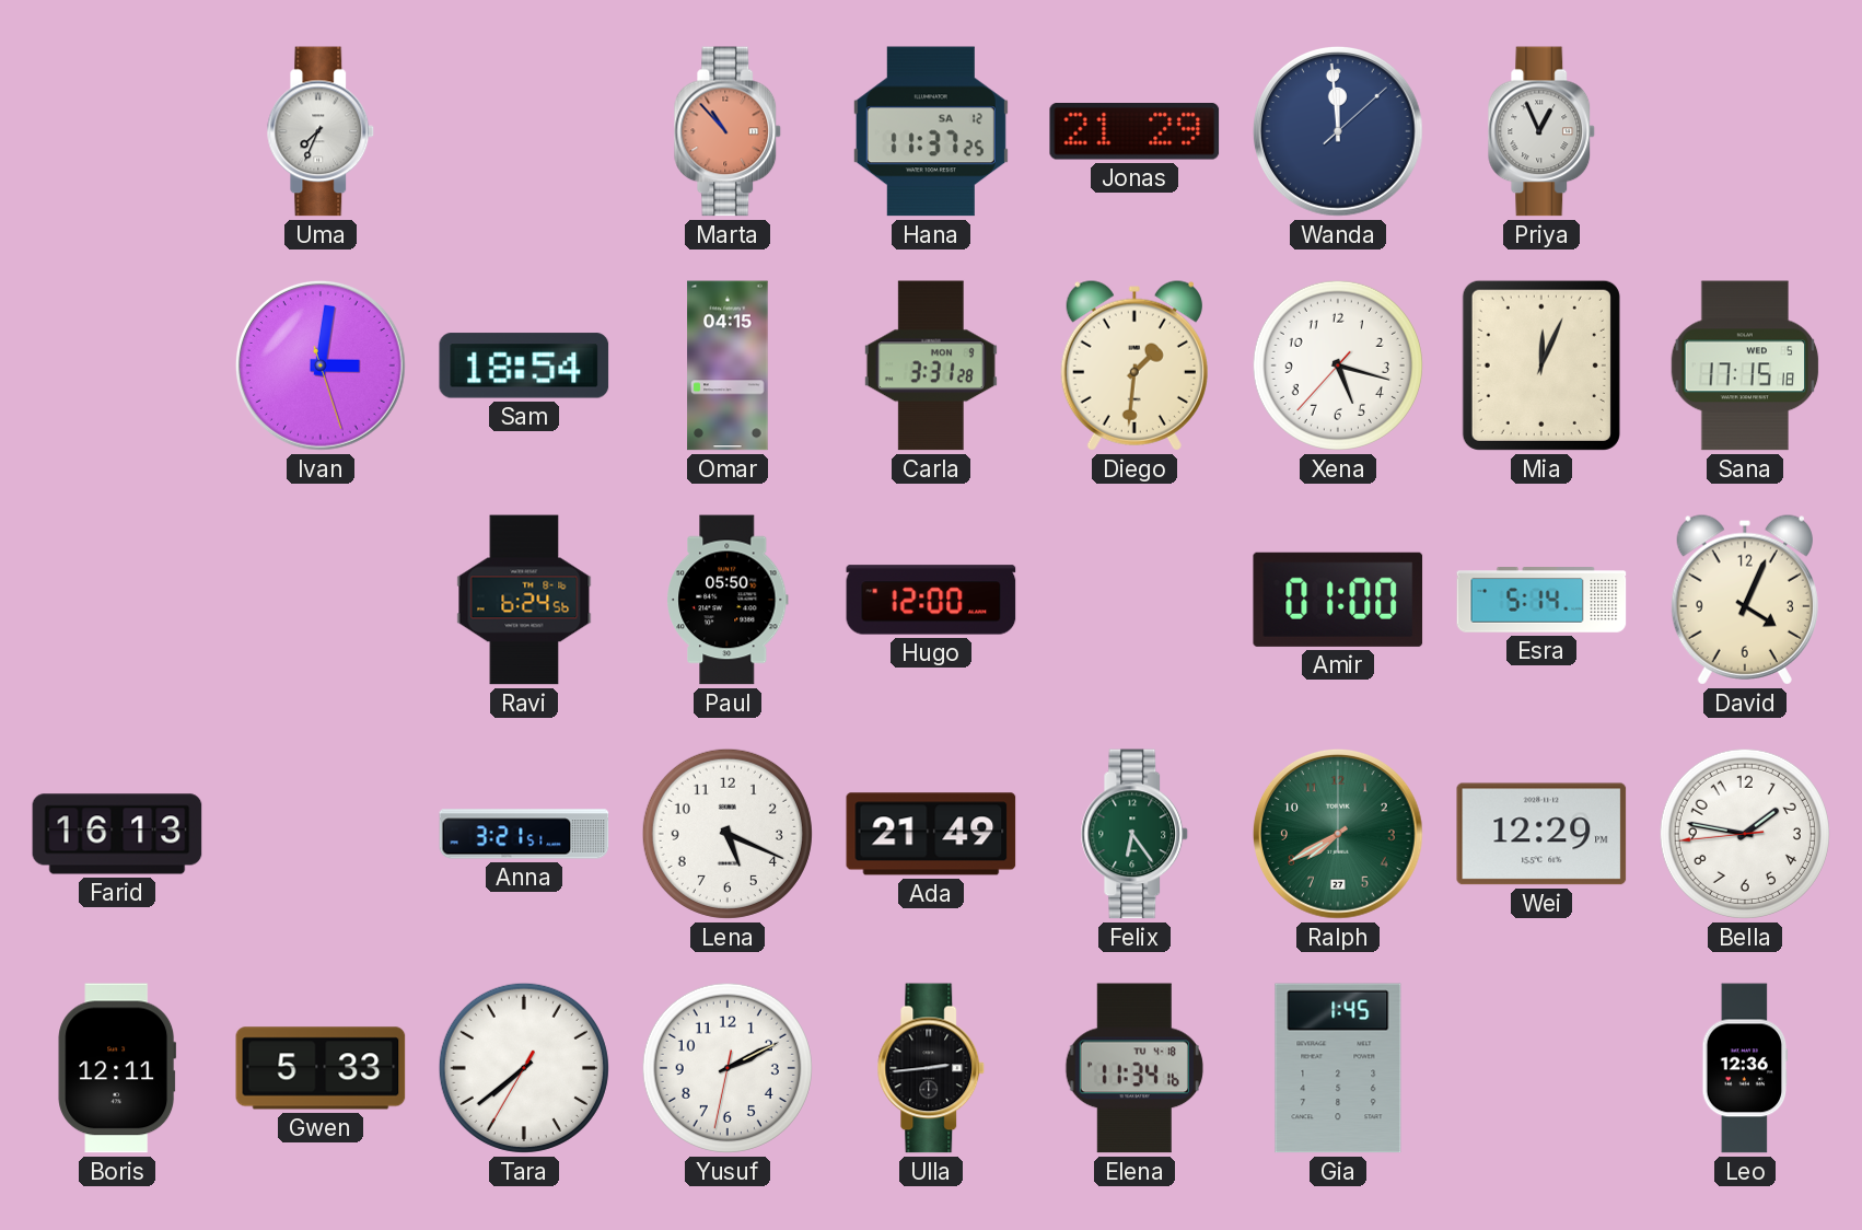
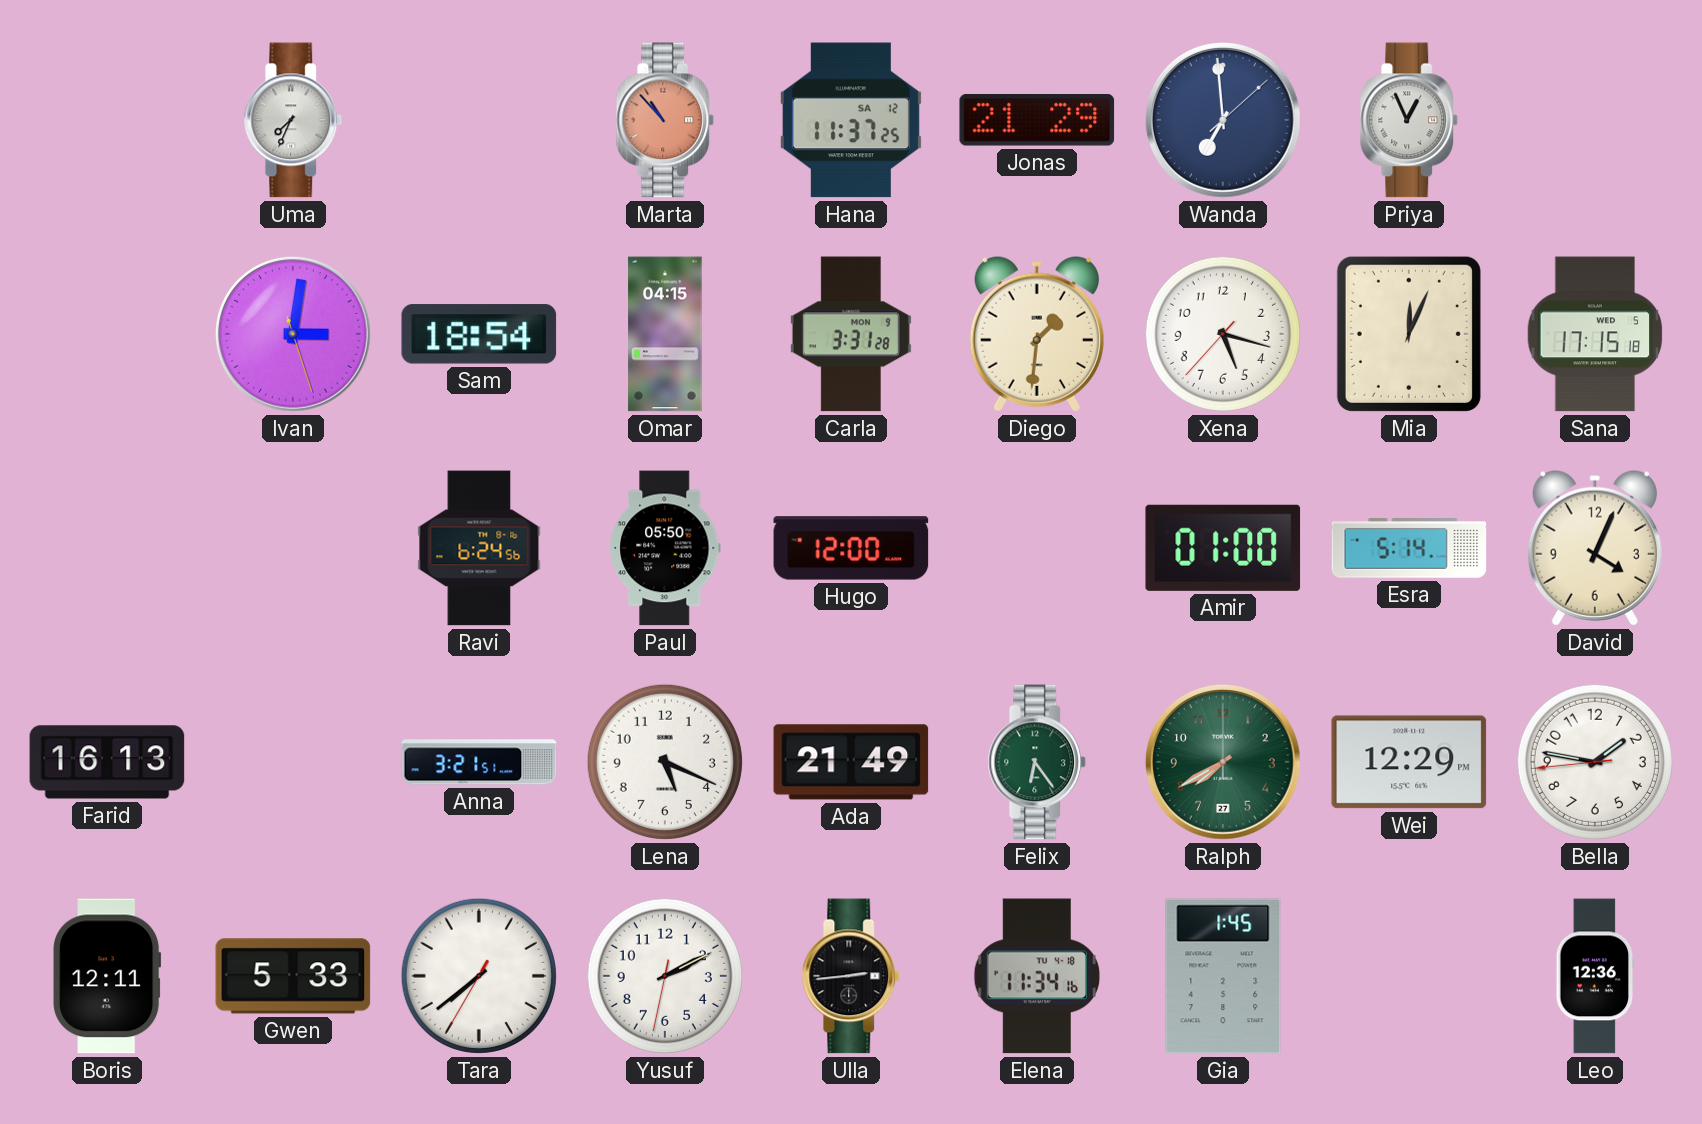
Wanda: 11:59 -> 6:59
